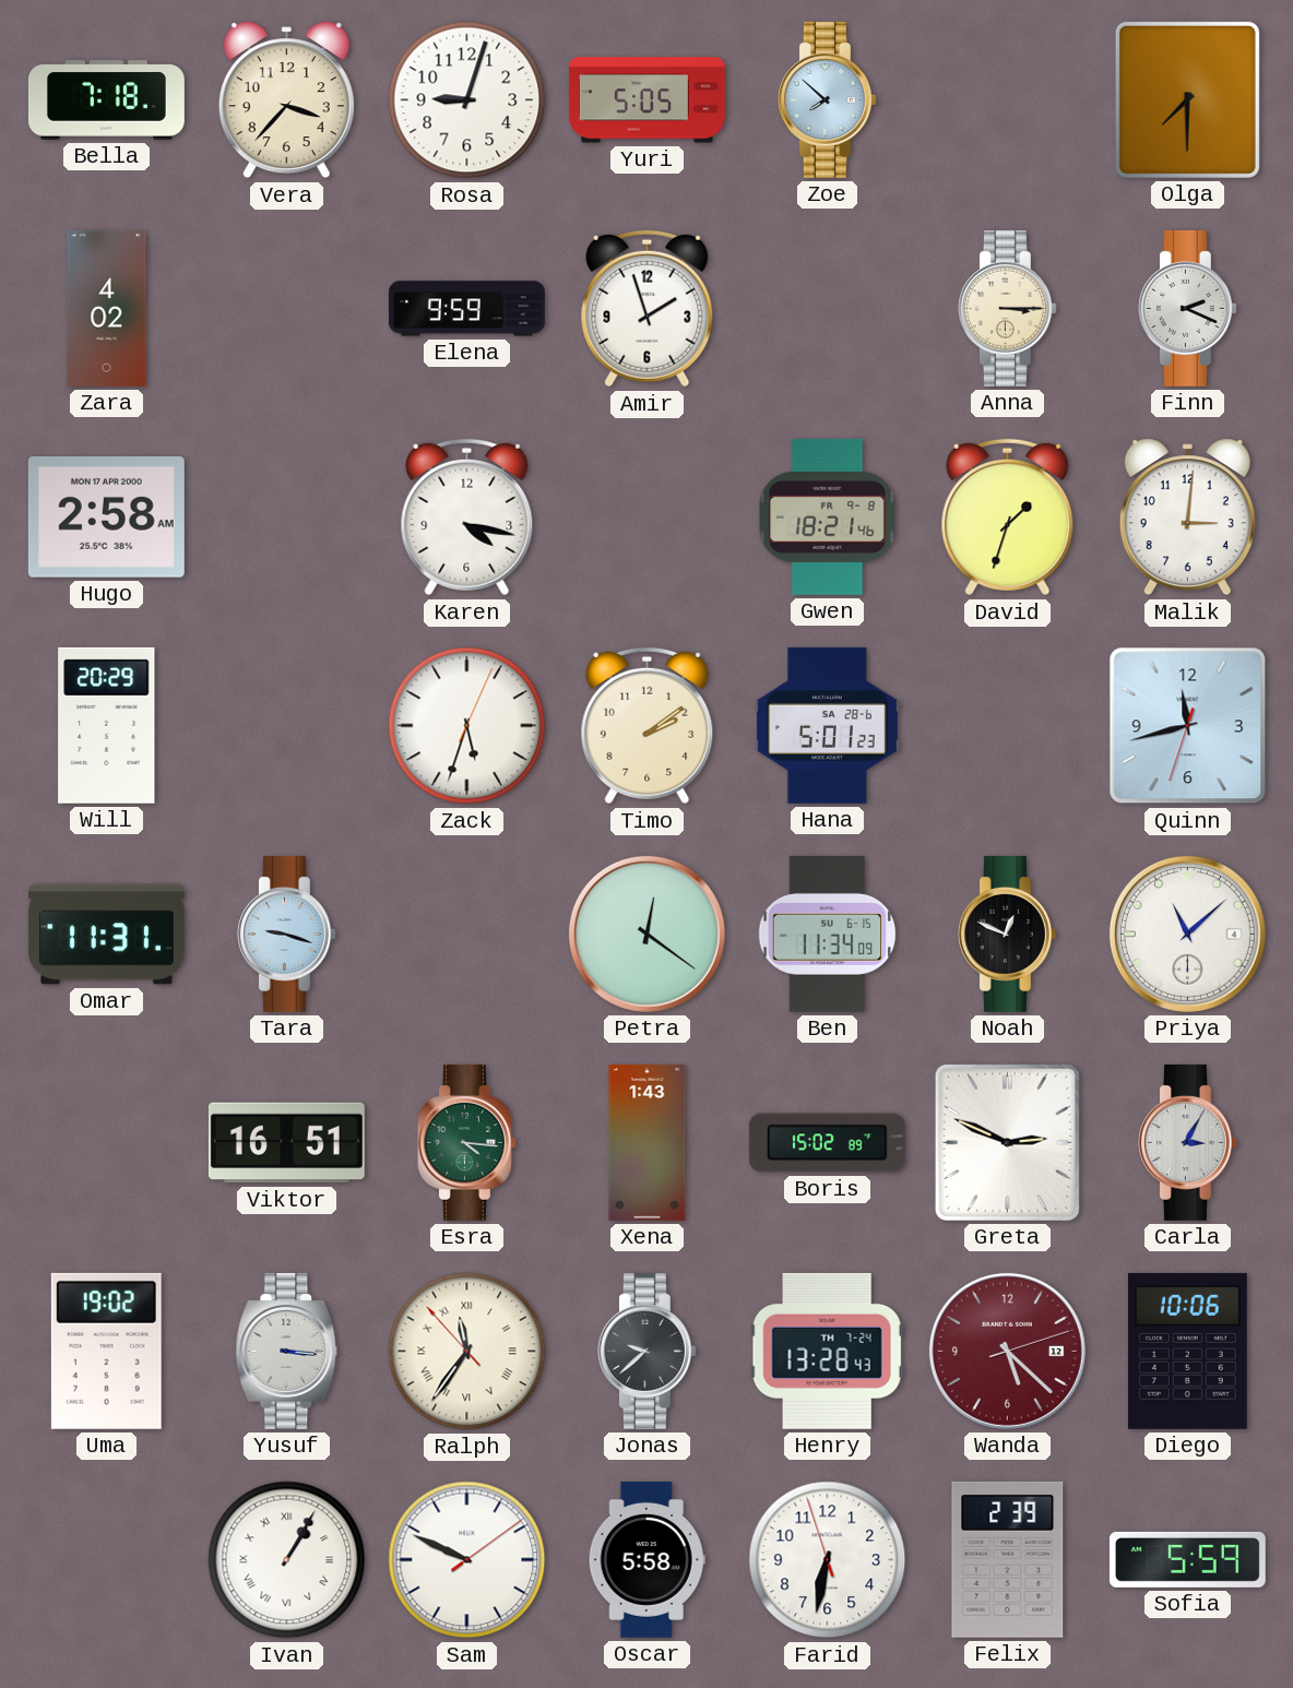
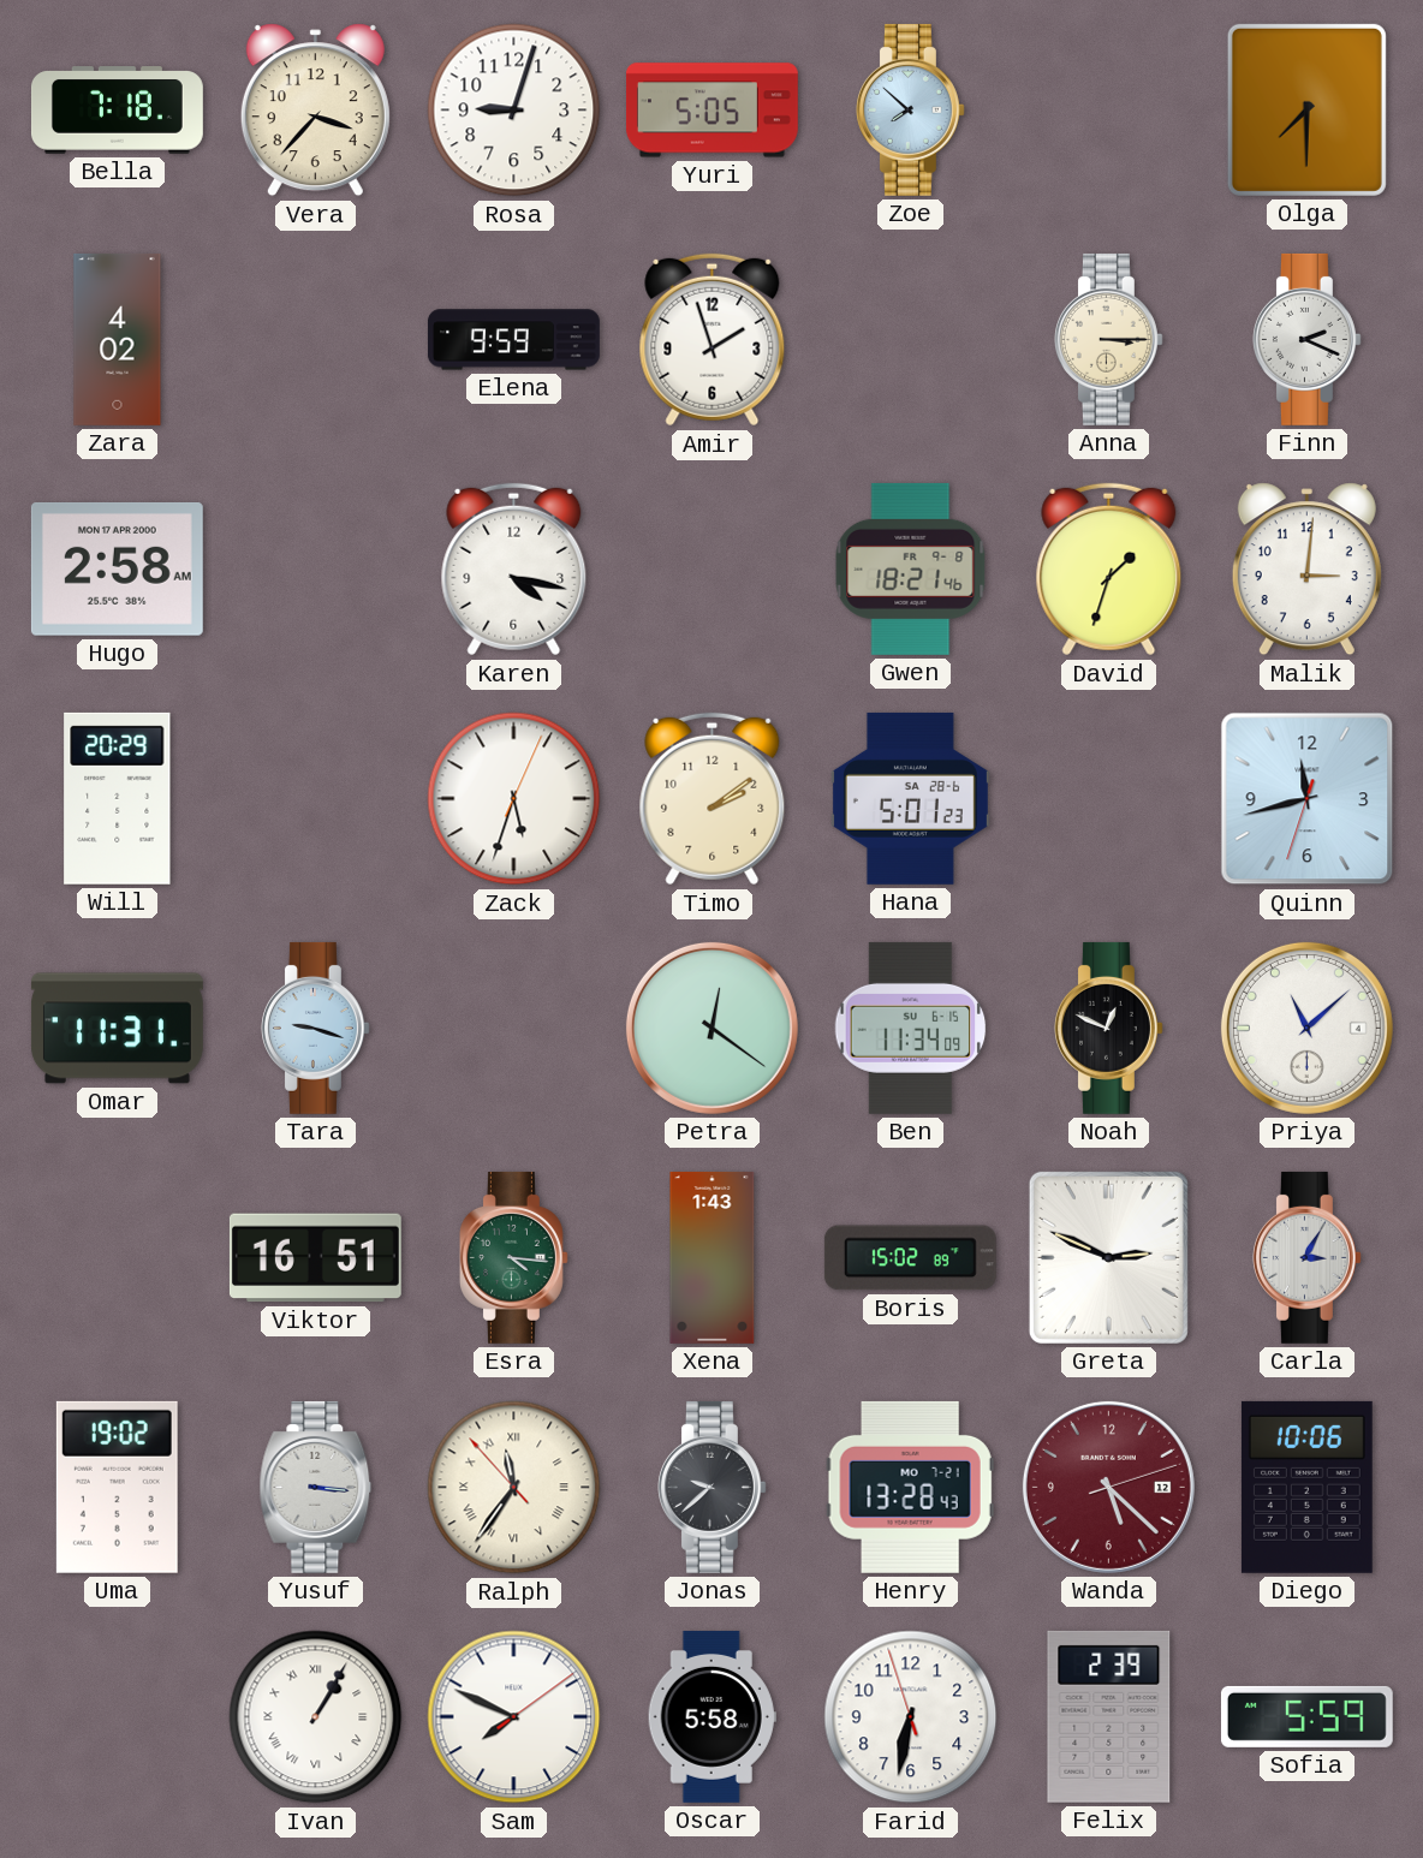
Henry date: TH 7-24 -> MO 7-21
Sam: 9:49 -> 7:49
